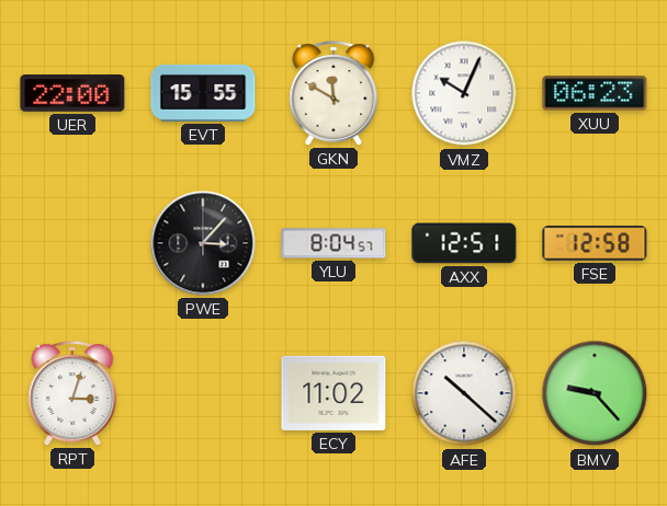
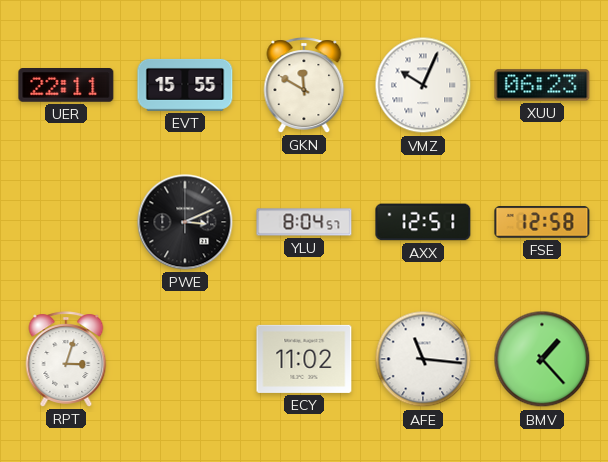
UER: 22:00 -> 22:11
PWE: 3:07 -> 3:11
AFE: 10:22 -> 11:16
BMV: 9:23 -> 1:23
